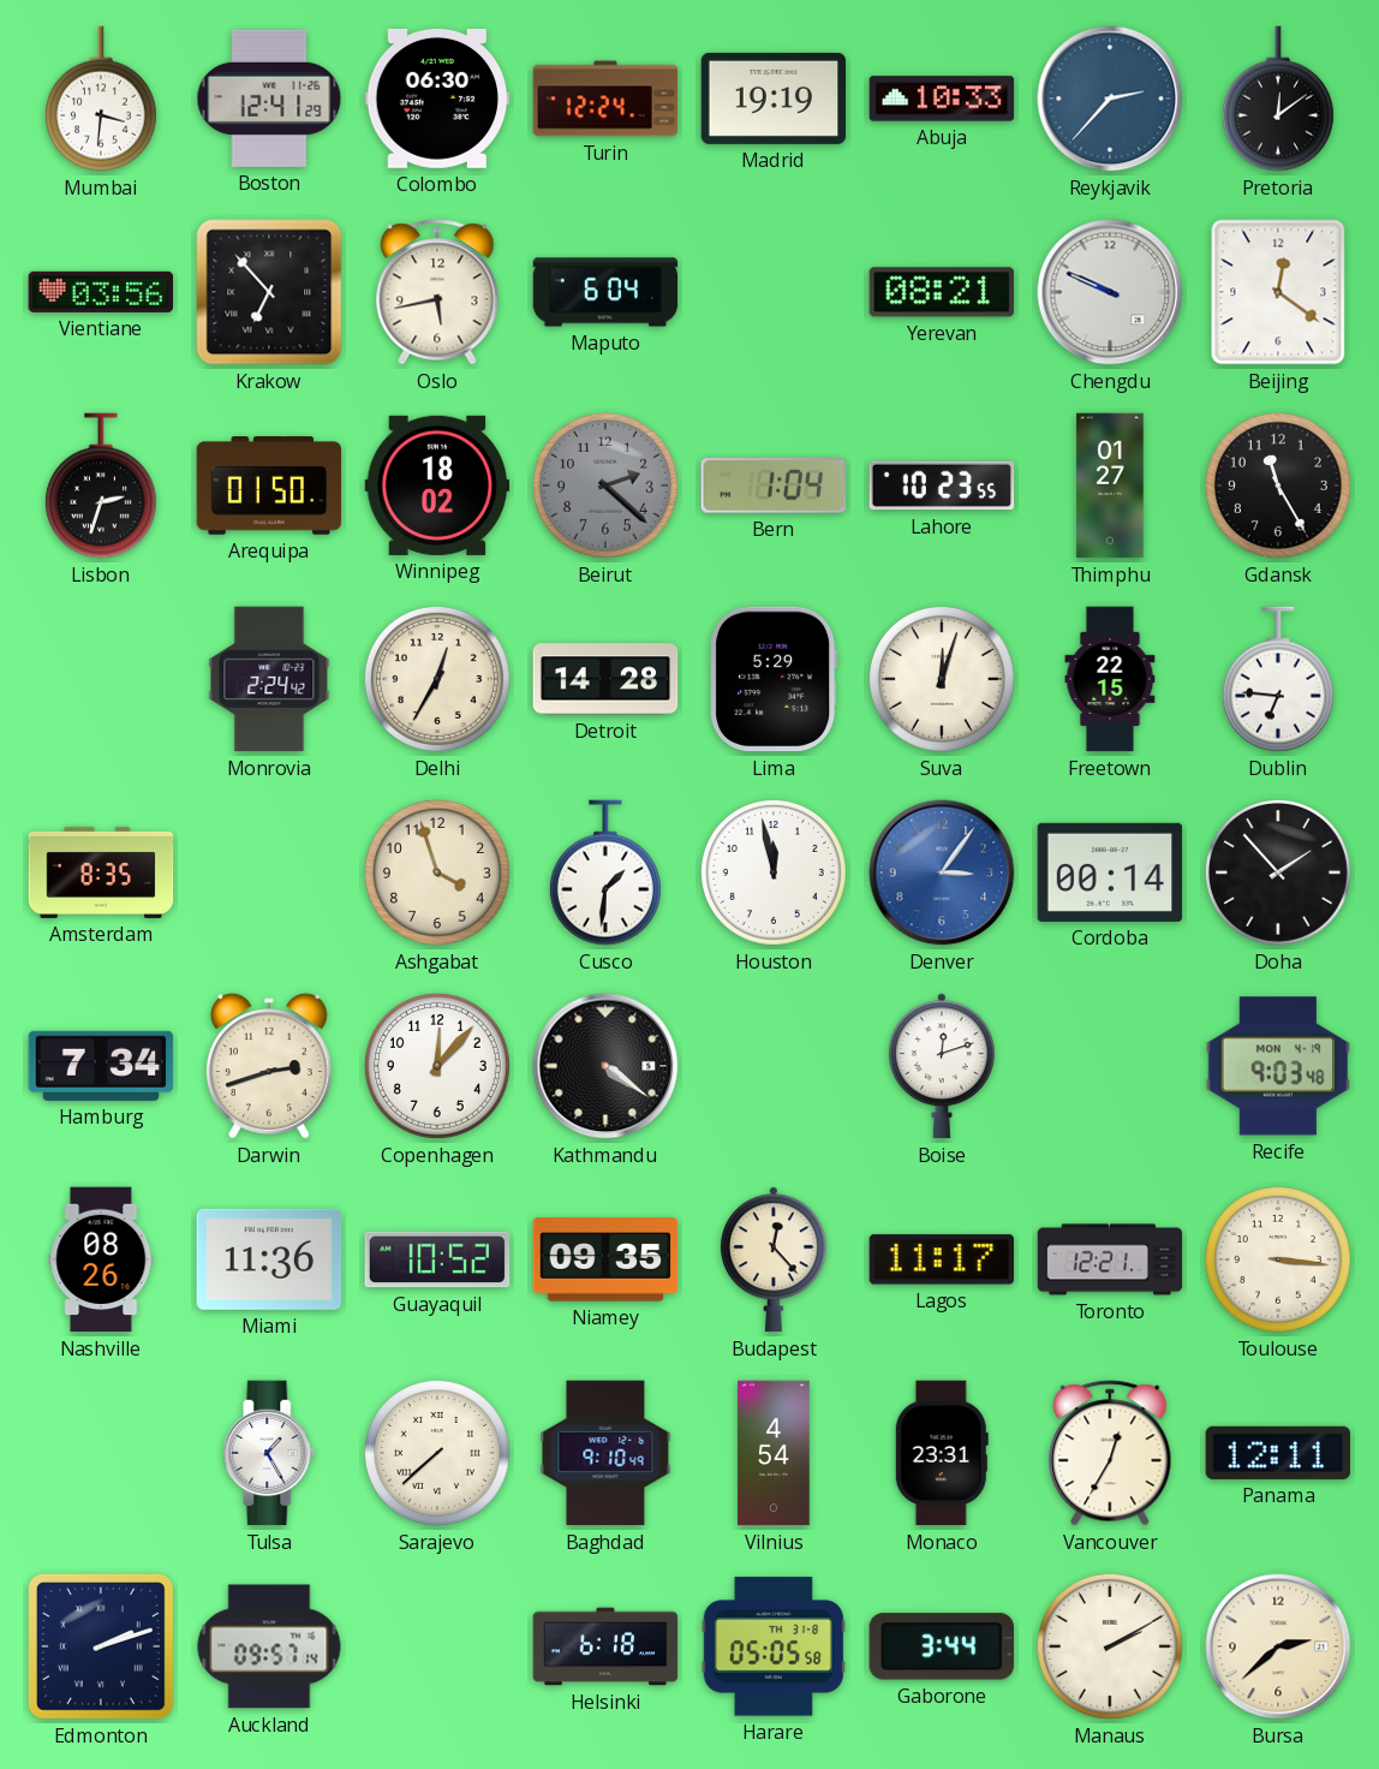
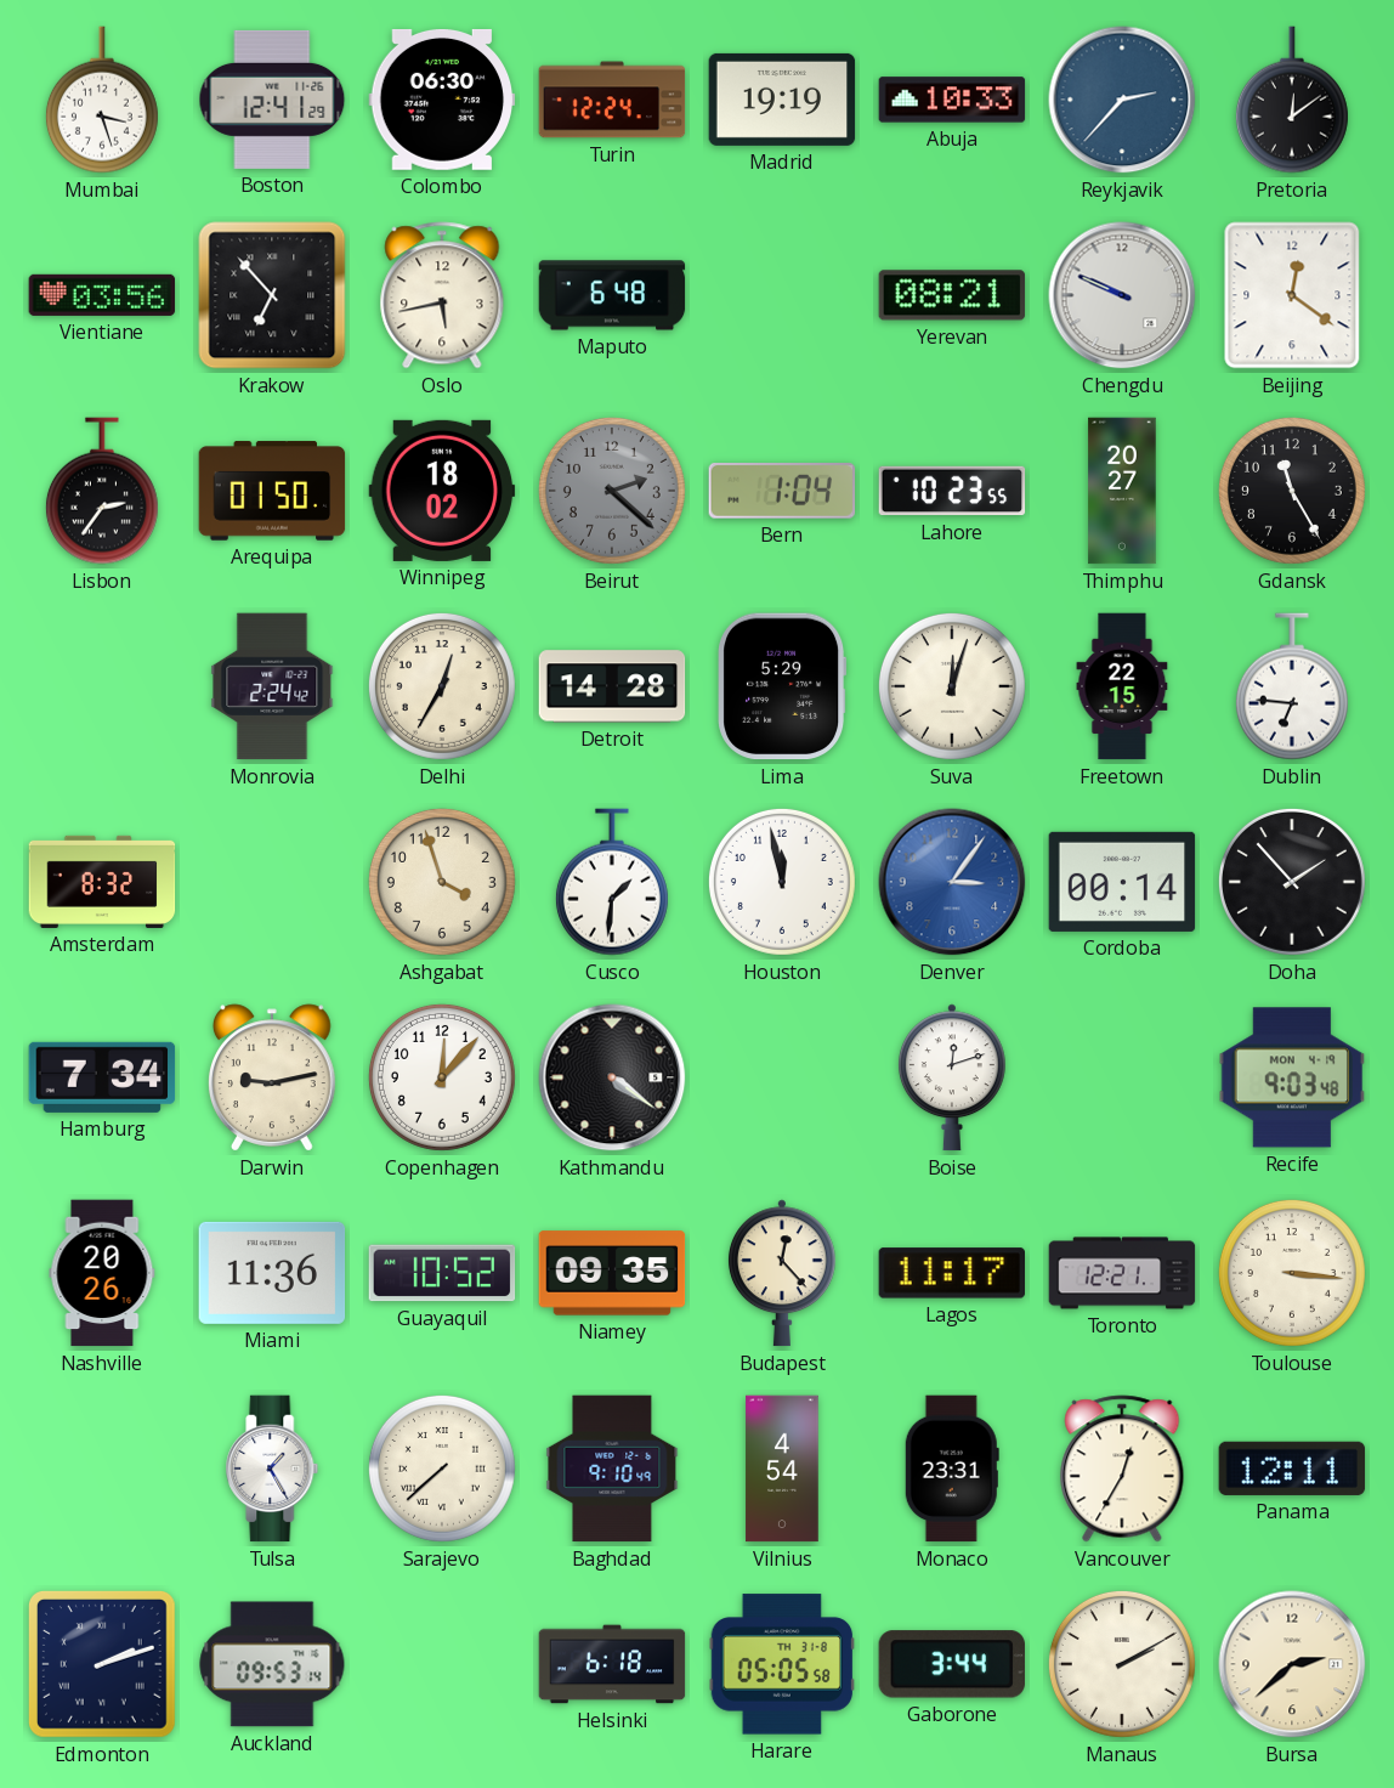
Mumbai: 3:31 -> 3:27
Maputo: 6:04 -> 6:48
Lisbon: 2:33 -> 2:36
Thimphu: 01:27 -> 20:27
Amsterdam: 8:35 -> 8:32
Darwin: 2:42 -> 9:13
Nashville: 08:26 -> 20:26
Auckland: 09:57 -> 09:53
